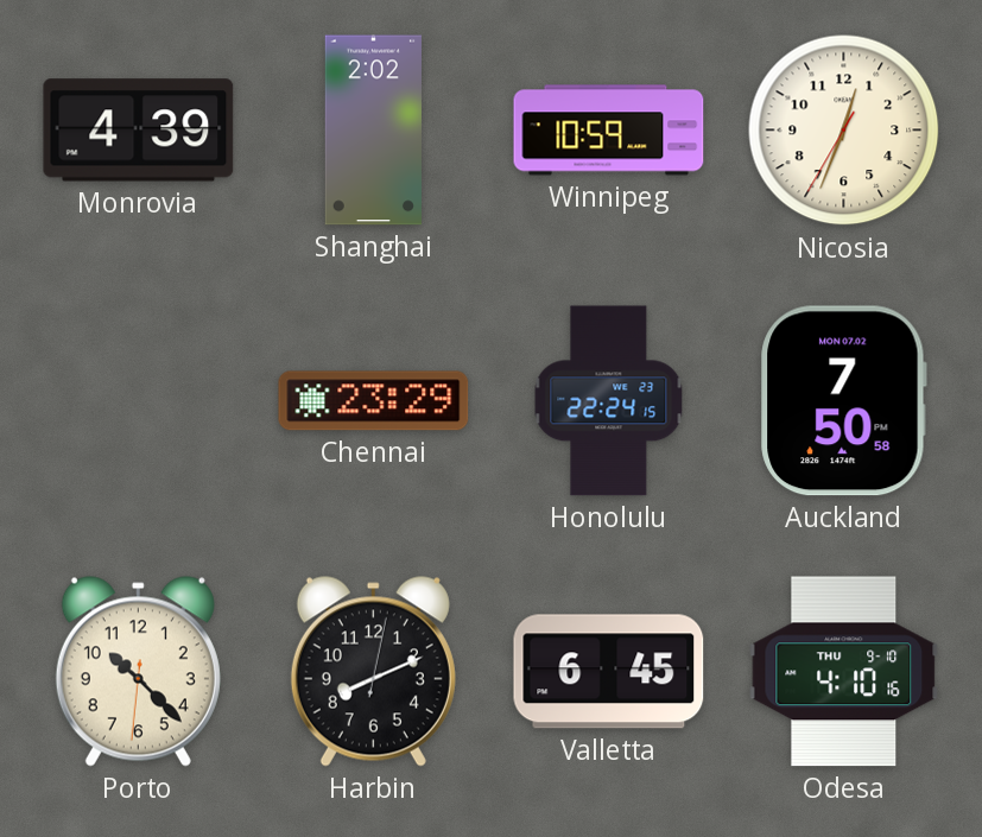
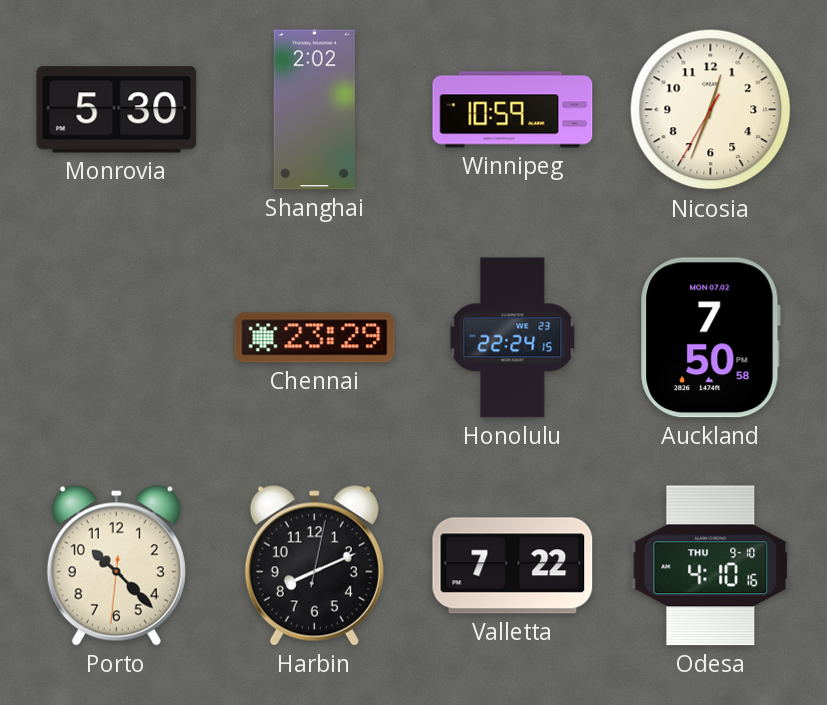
Monrovia: 4:39 -> 5:30
Valletta: 6:45 -> 7:22
